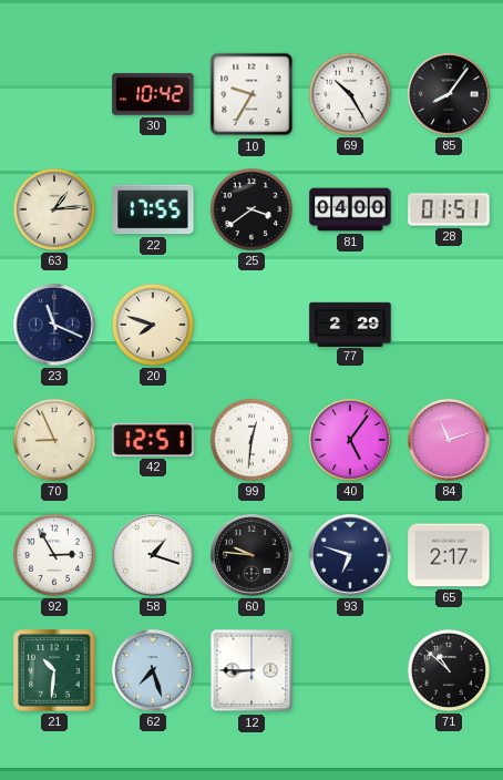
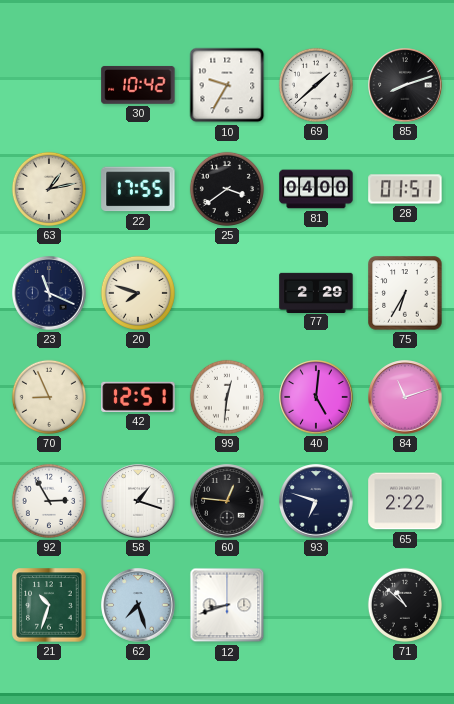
69: 10:25 -> 1:38
85: 8:06 -> 8:12
63: 1:14 -> 1:13
75: none -> 6:35
40: 5:06 -> 5:01
60: 9:46 -> 12:46
65: 2:17 -> 2:22
21: 10:31 -> 10:33
12: 8:45 -> 8:42
